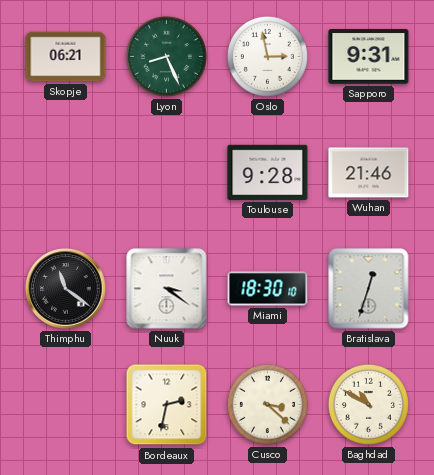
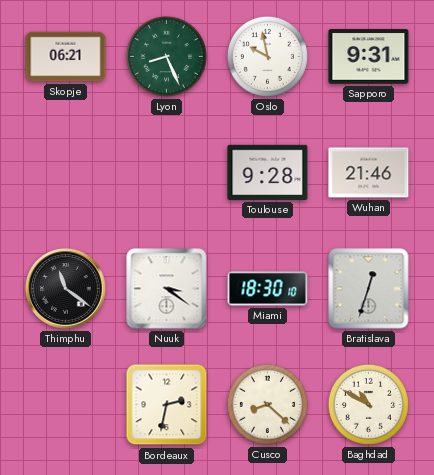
Oslo: 2:58 -> 9:58
Cusco: 3:22 -> 8:22
